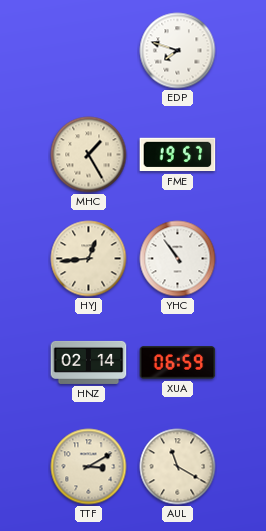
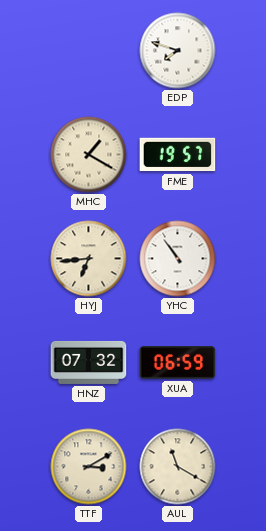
MHC: 1:25 -> 1:20
HYJ: 12:44 -> 6:44
HNZ: 02:14 -> 07:32
